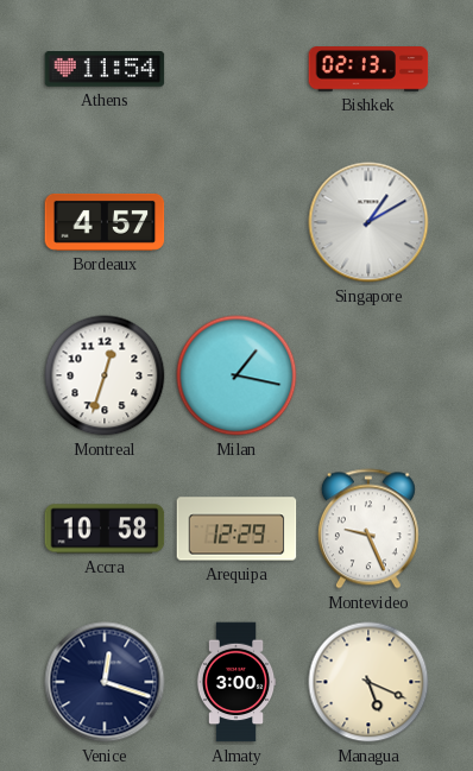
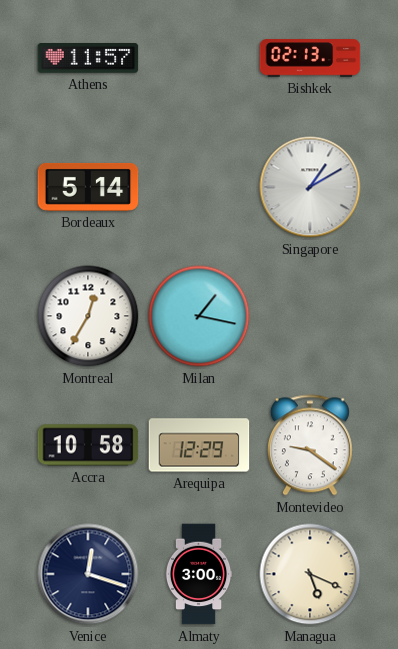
Athens: 11:54 -> 11:57
Bordeaux: 4:57 -> 5:14
Montreal: 12:33 -> 12:35
Montevideo: 9:26 -> 9:21
